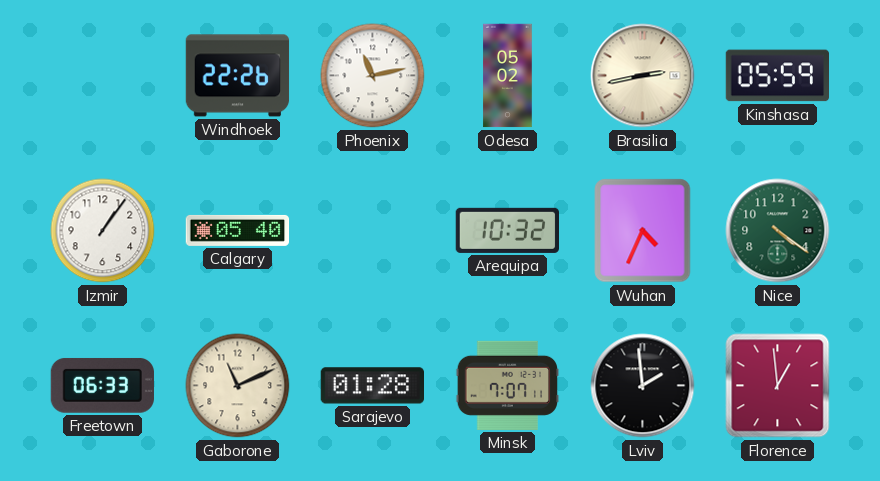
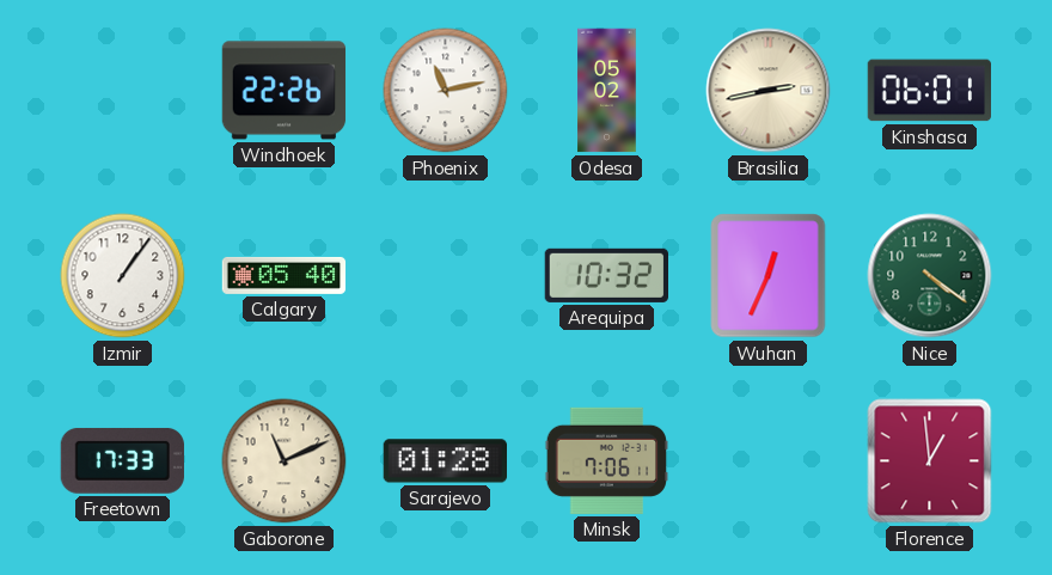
Kinshasa: 05:59 -> 06:01
Wuhan: 4:34 -> 12:34
Freetown: 06:33 -> 17:33
Minsk: 7:07 -> 7:06
Lviv: 1:59 -> none
